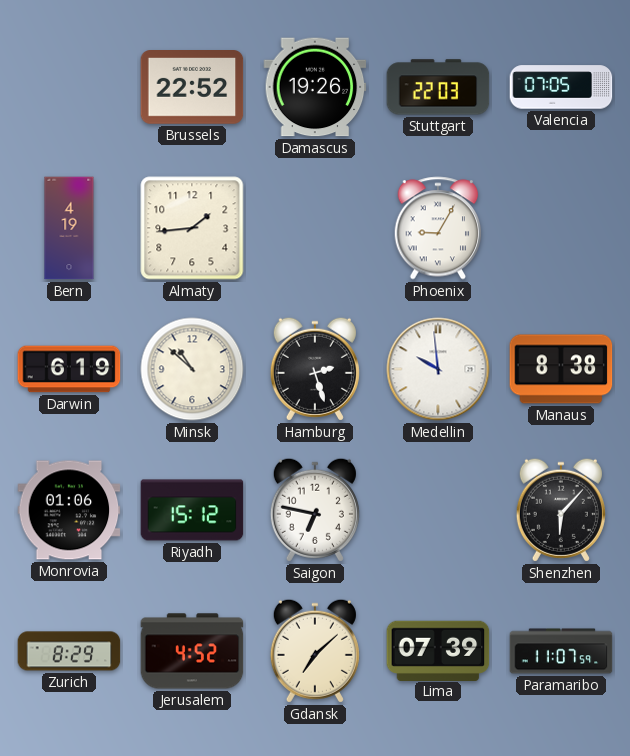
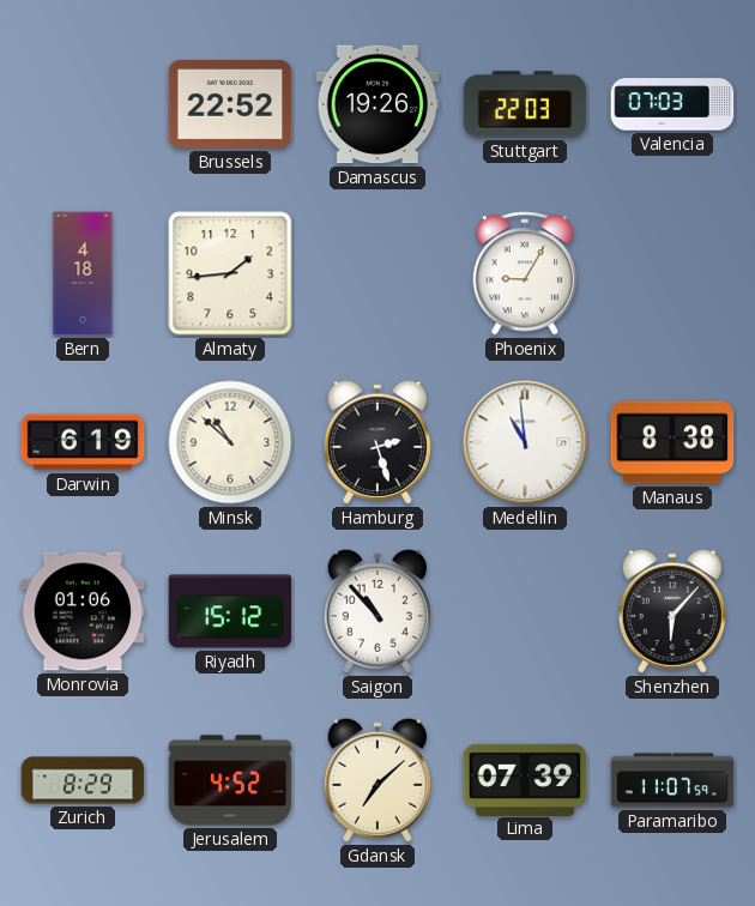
Valencia: 07:05 -> 07:03
Bern: 4:19 -> 4:18
Medellin: 9:59 -> 10:59
Saigon: 6:47 -> 10:53
